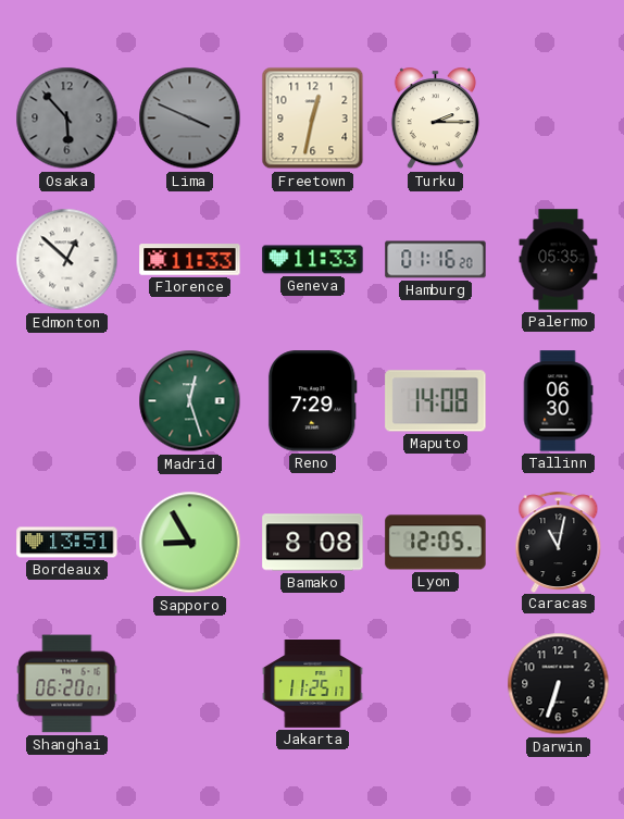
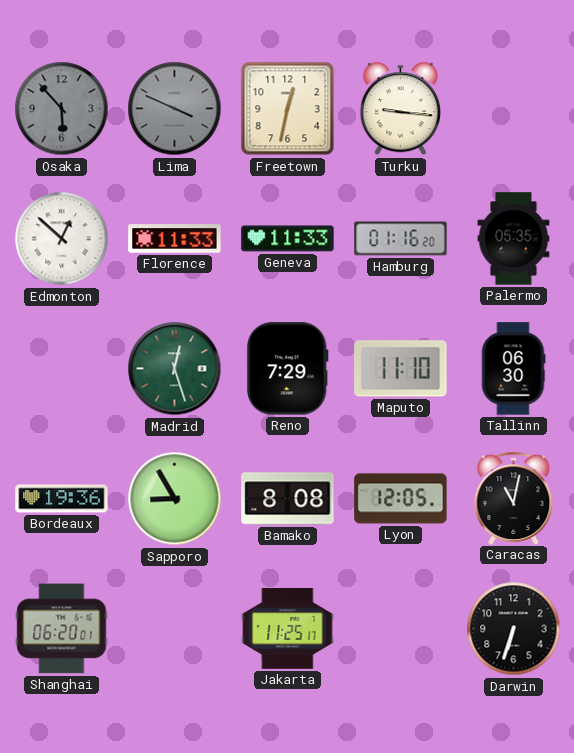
Turku: 2:15 -> 9:16
Maputo: 14:08 -> 11:10
Bordeaux: 13:51 -> 19:36
